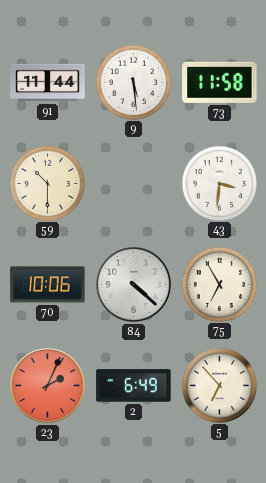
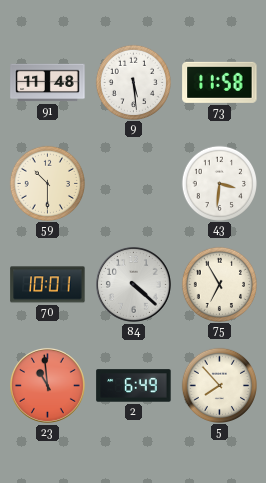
91: 11:44 -> 11:48
70: 10:06 -> 10:01
23: 2:04 -> 10:59
5: 6:53 -> 7:53
